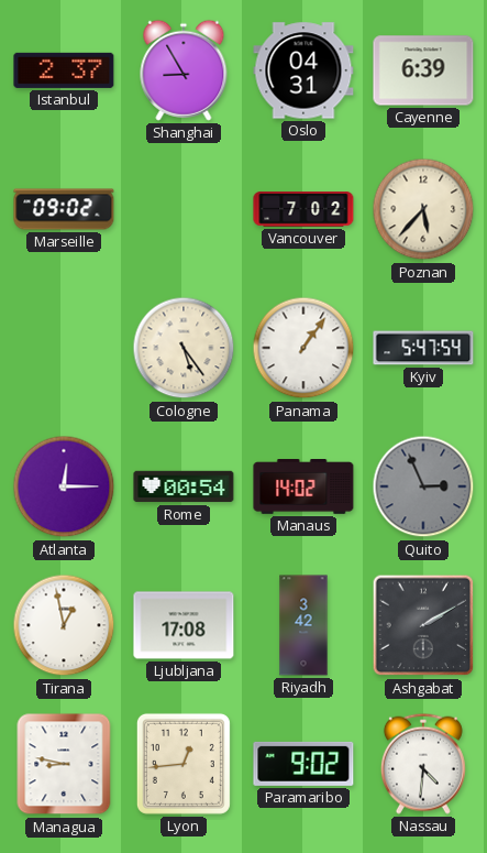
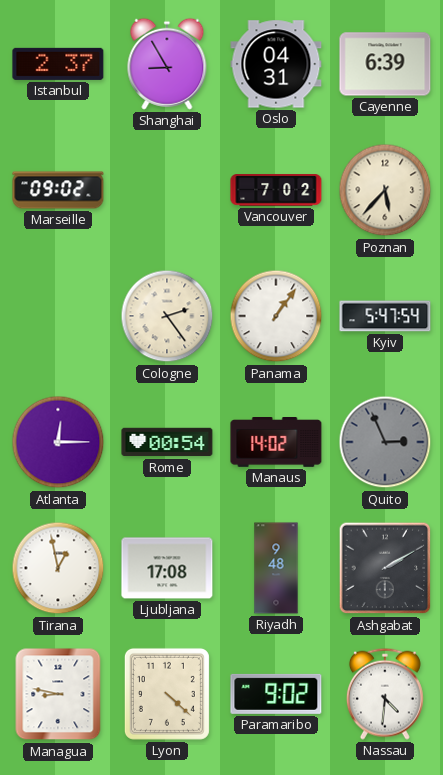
Cologne: 5:24 -> 2:24
Riyadh: 3:42 -> 9:48
Lyon: 12:44 -> 4:22
